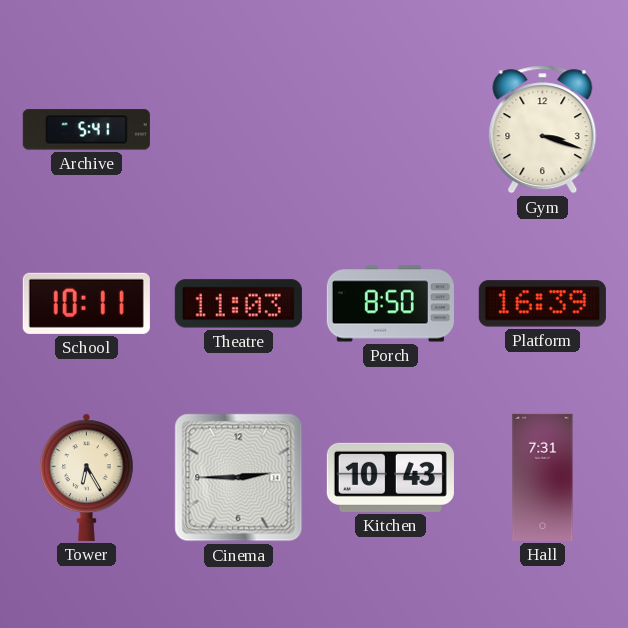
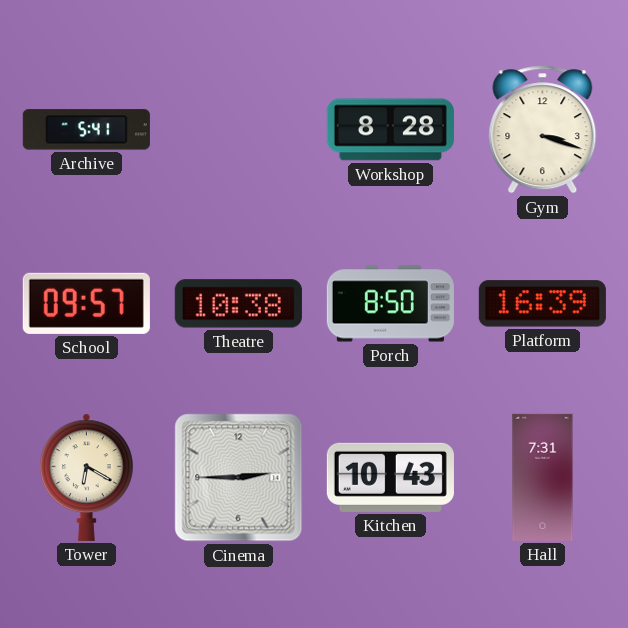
Workshop: none -> 8:28
School: 10:11 -> 09:57
Theatre: 11:03 -> 10:38
Tower: 6:25 -> 6:20
